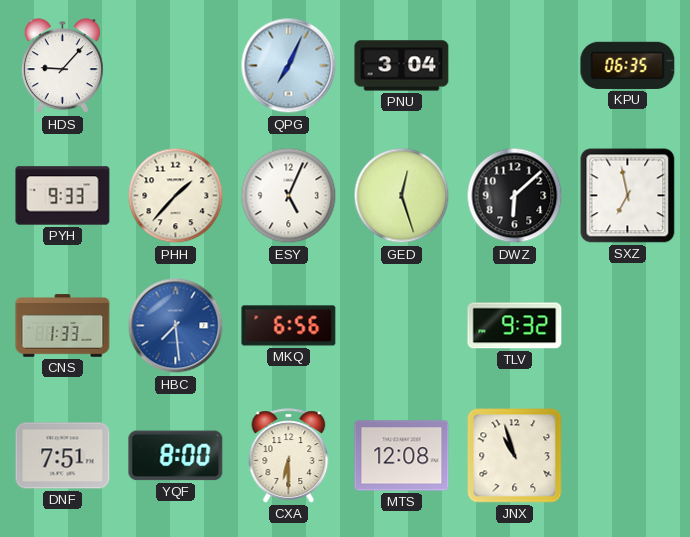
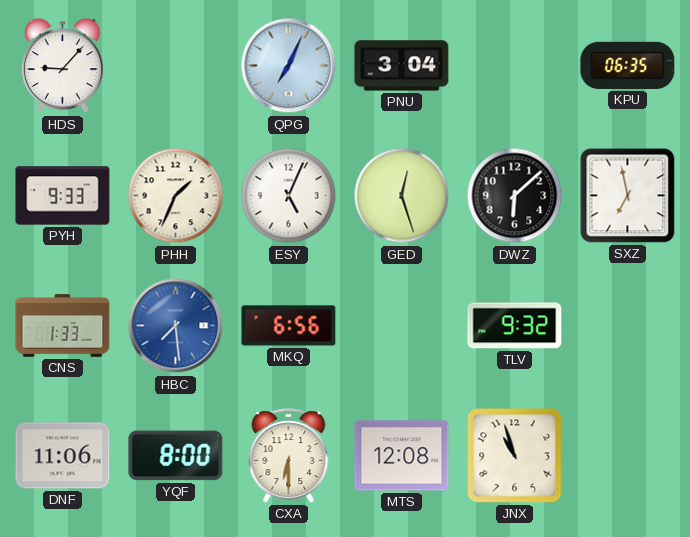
PHH: 1:37 -> 1:34
DNF: 7:51 -> 11:06
